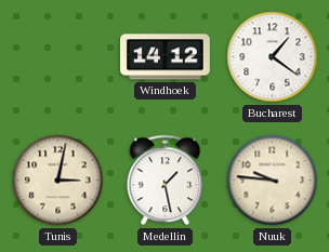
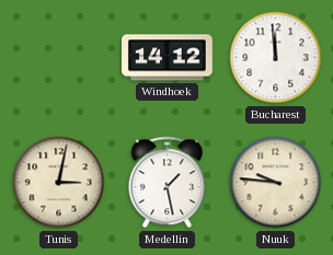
Bucharest: 1:21 -> 11:59
